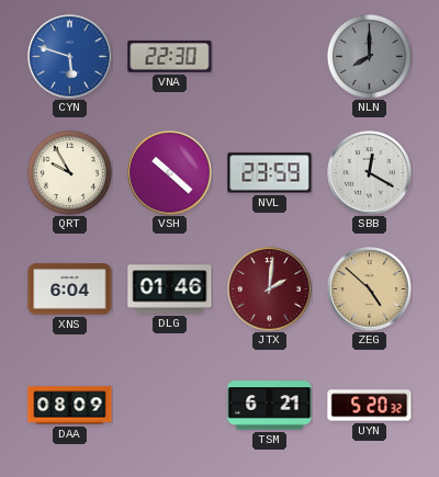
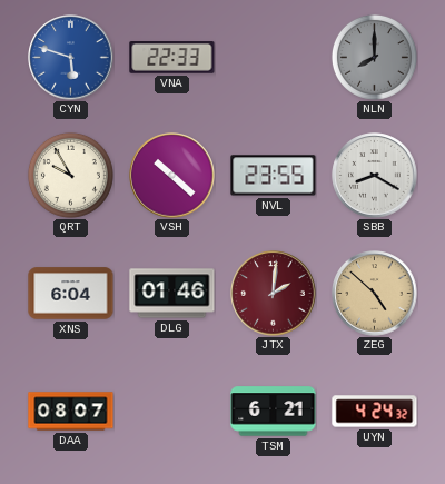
VNA: 22:30 -> 22:33
NVL: 23:59 -> 23:55
SBB: 12:20 -> 8:20
DAA: 08:09 -> 08:07
UYN: 5:20 -> 4:24
